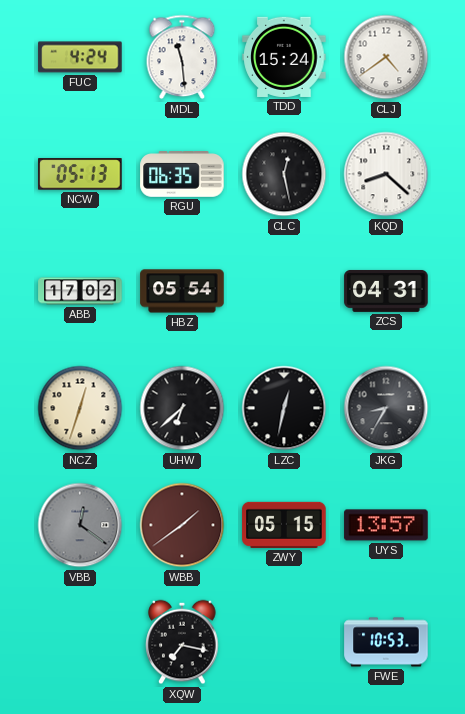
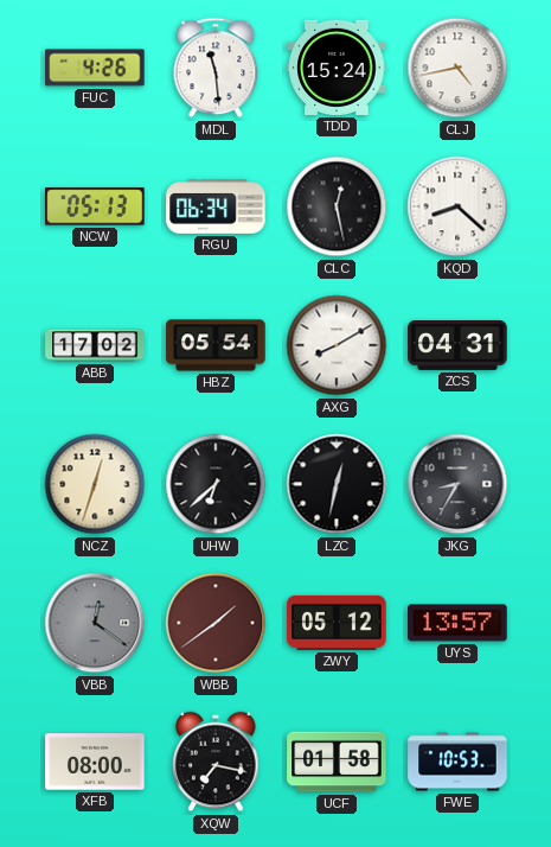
FUC: 4:24 -> 4:26
CLJ: 4:39 -> 4:43
RGU: 06:35 -> 06:34
AXG: none -> 8:10
ZWY: 05:15 -> 05:12
XFB: none -> 08:00
UCF: none -> 01:58
